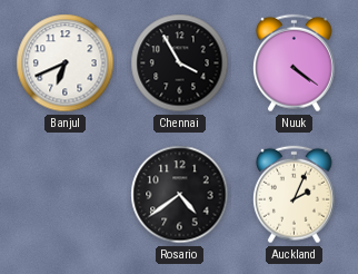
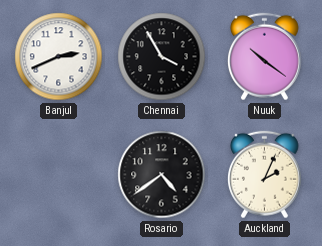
Banjul: 6:41 -> 2:41
Nuuk: 4:21 -> 10:21
